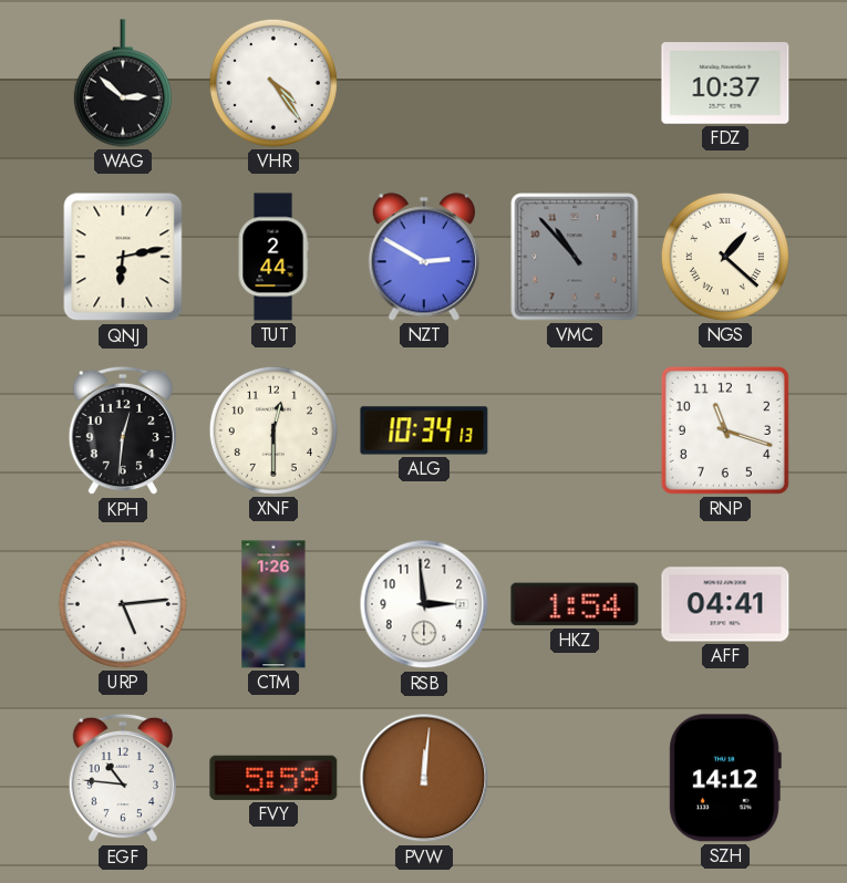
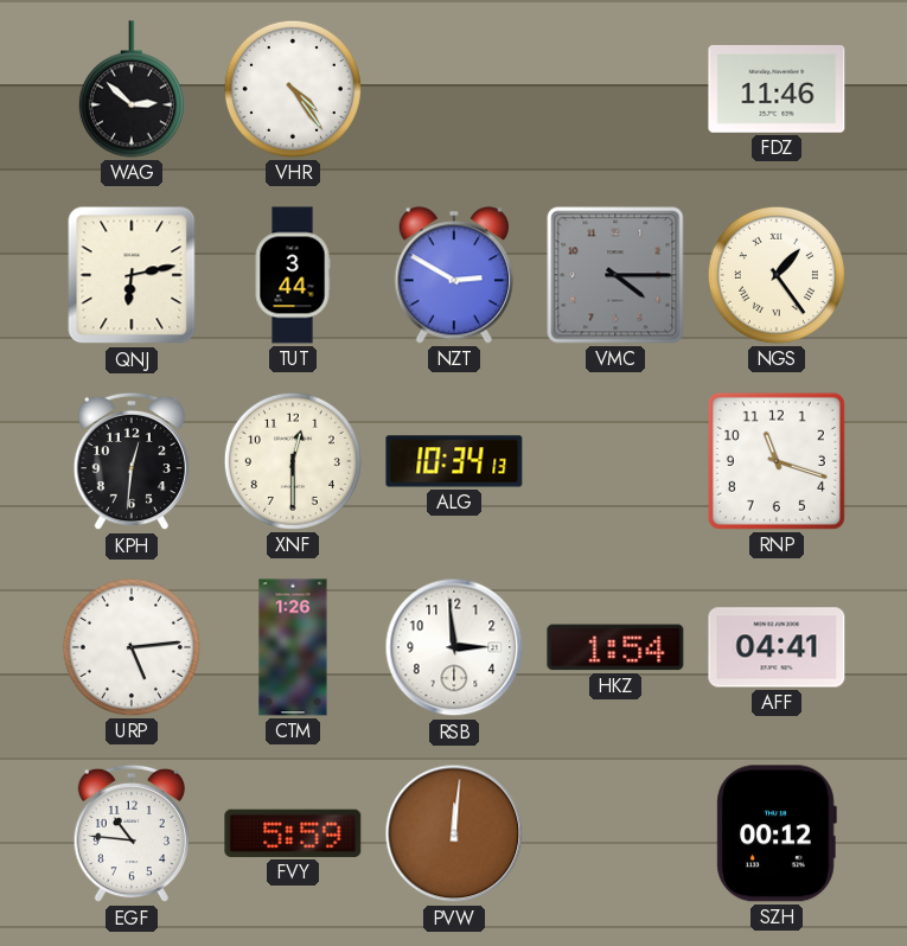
FDZ: 10:37 -> 11:46
TUT: 2:44 -> 3:44
VMC: 10:53 -> 4:15
NGS: 1:22 -> 1:24
SZH: 14:12 -> 00:12
